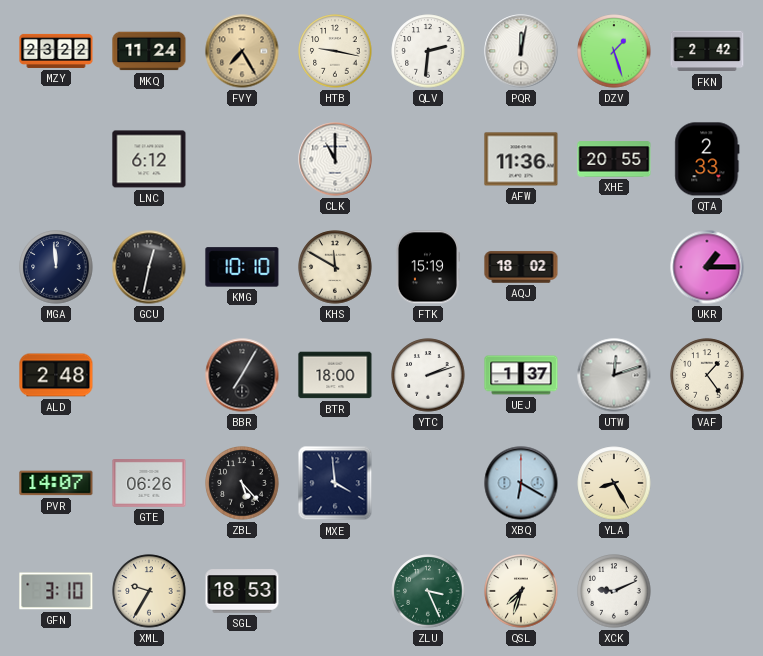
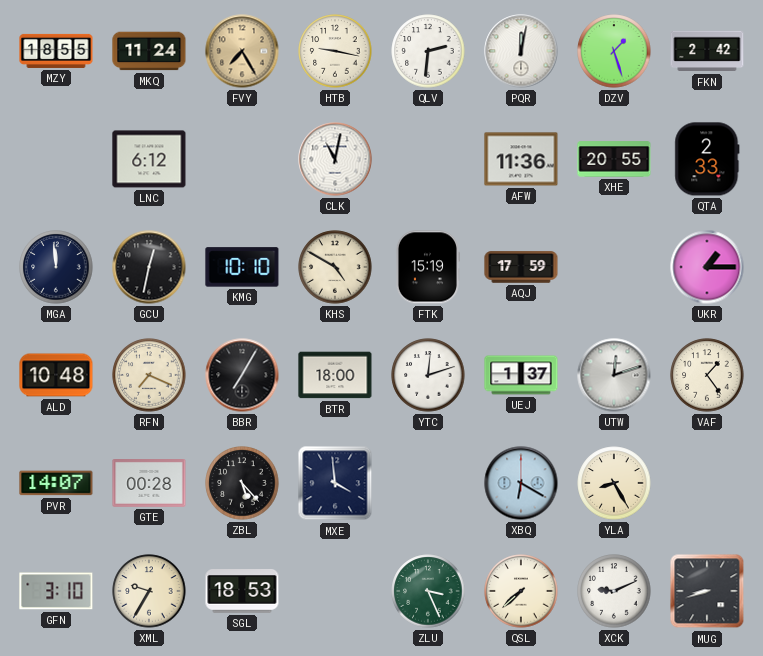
MZY: 23:22 -> 18:55
CLK: 11:00 -> 11:02
KHS: 11:50 -> 4:50
AQJ: 18:02 -> 17:59
ALD: 2:48 -> 10:48
RFN: none -> 7:19
YTC: 2:12 -> 12:12
GTE: 06:26 -> 00:28
QSL: 7:33 -> 7:38
MUG: none -> 8:42
